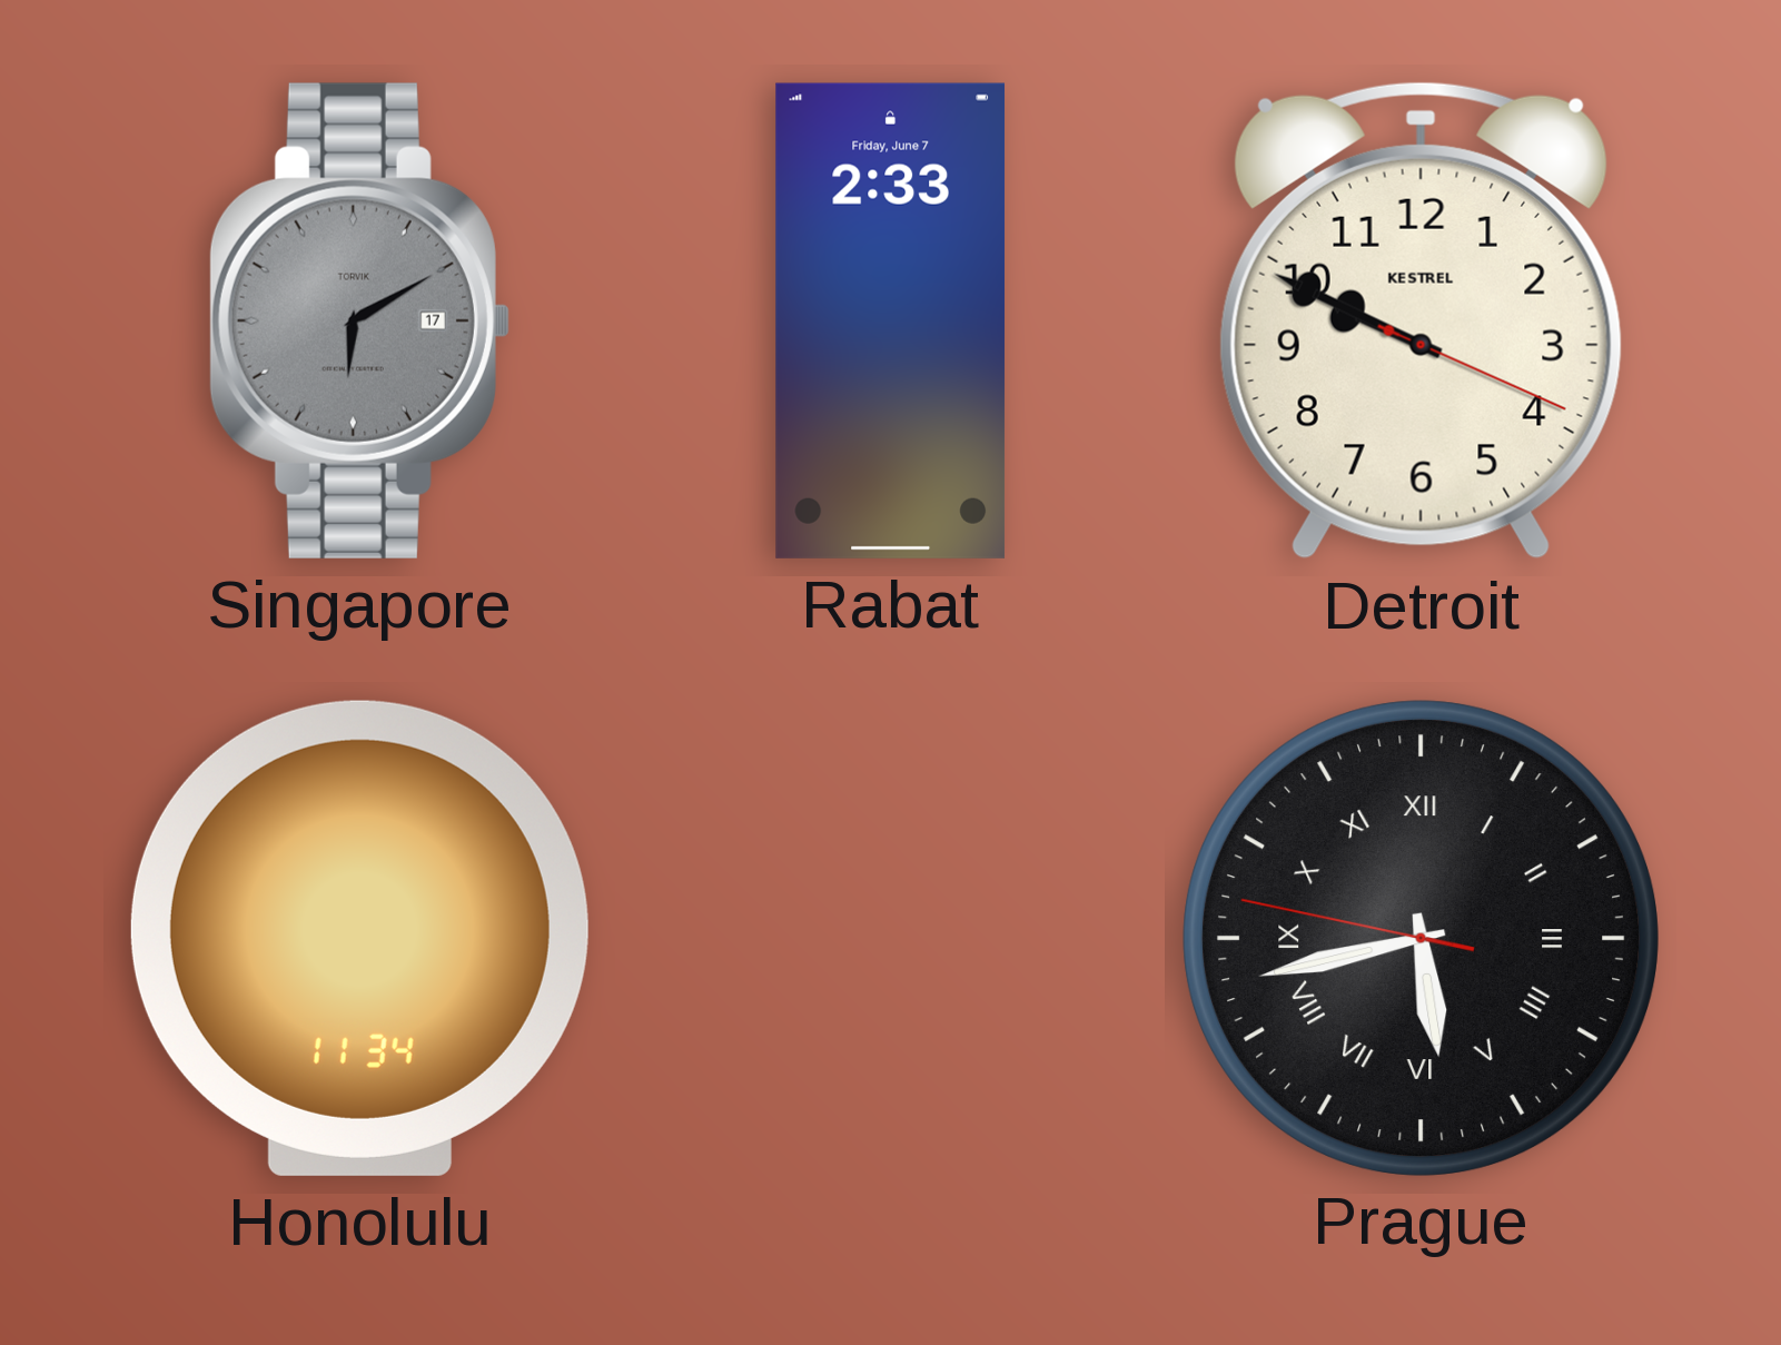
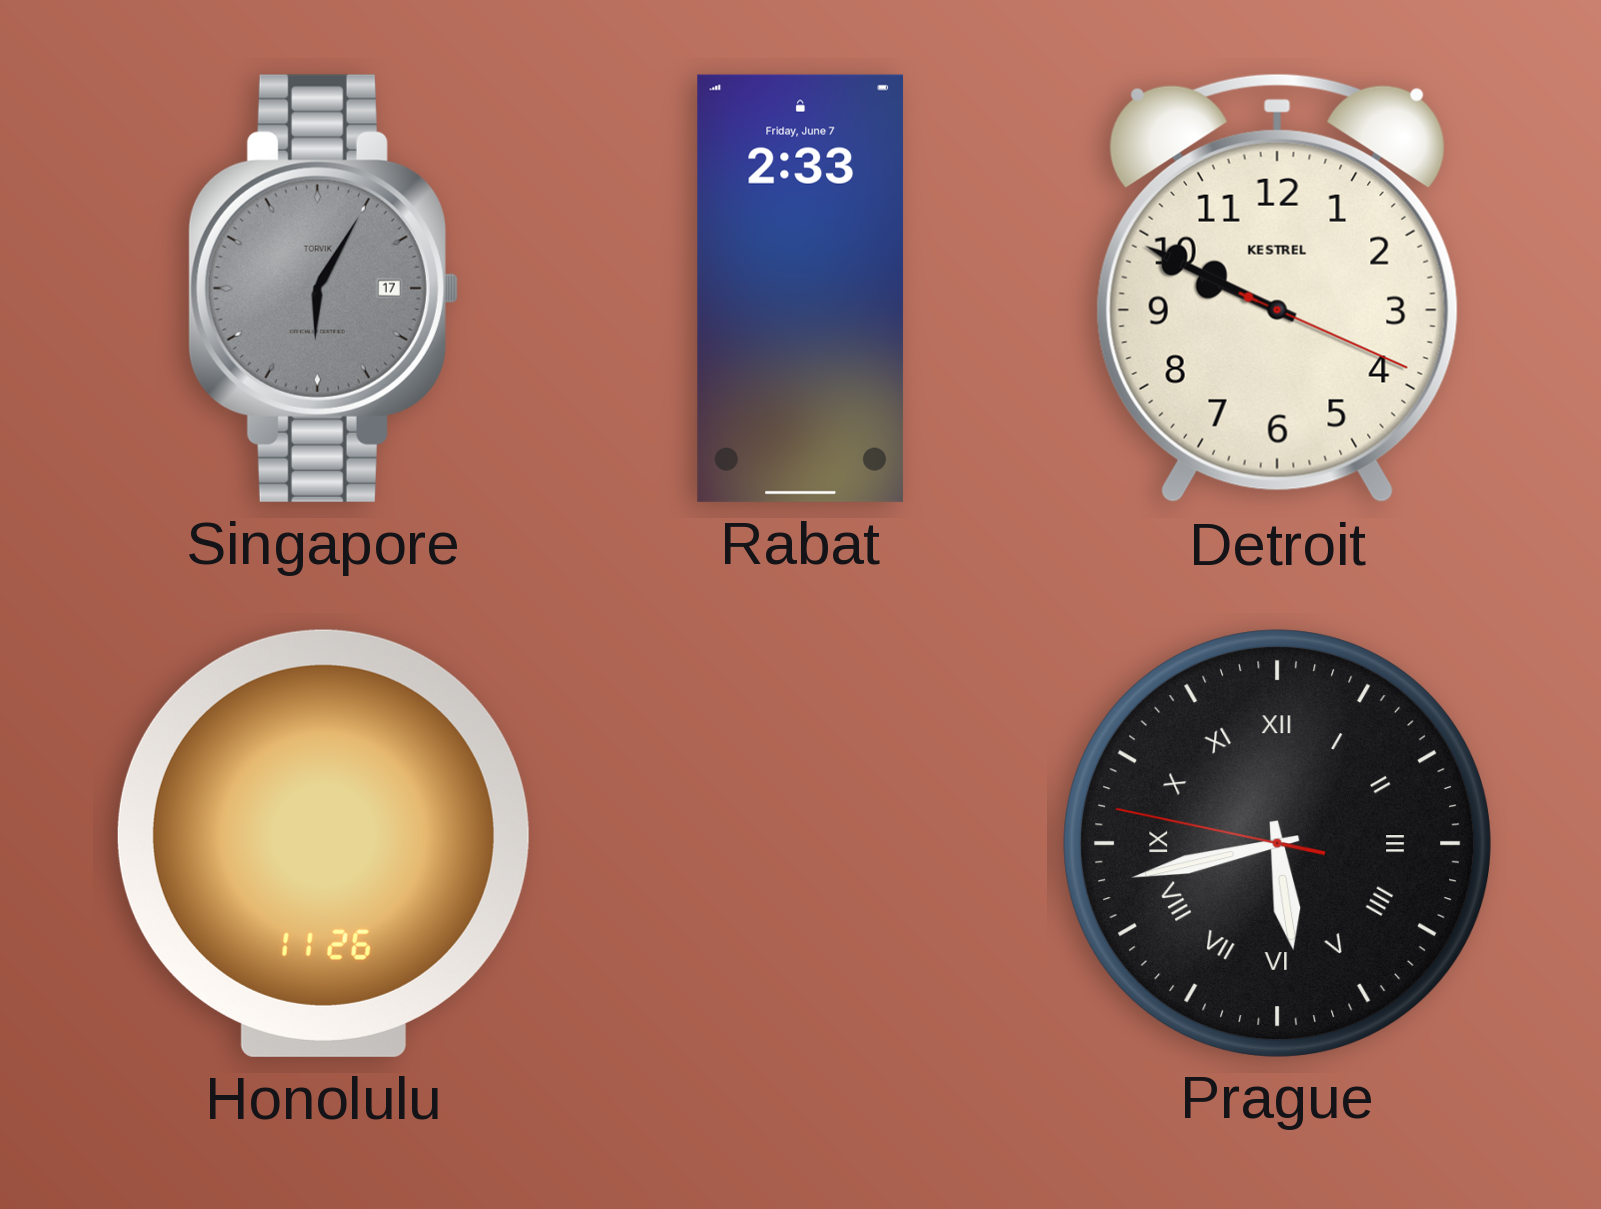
Singapore: 6:10 -> 6:05
Honolulu: 11:34 -> 11:26
